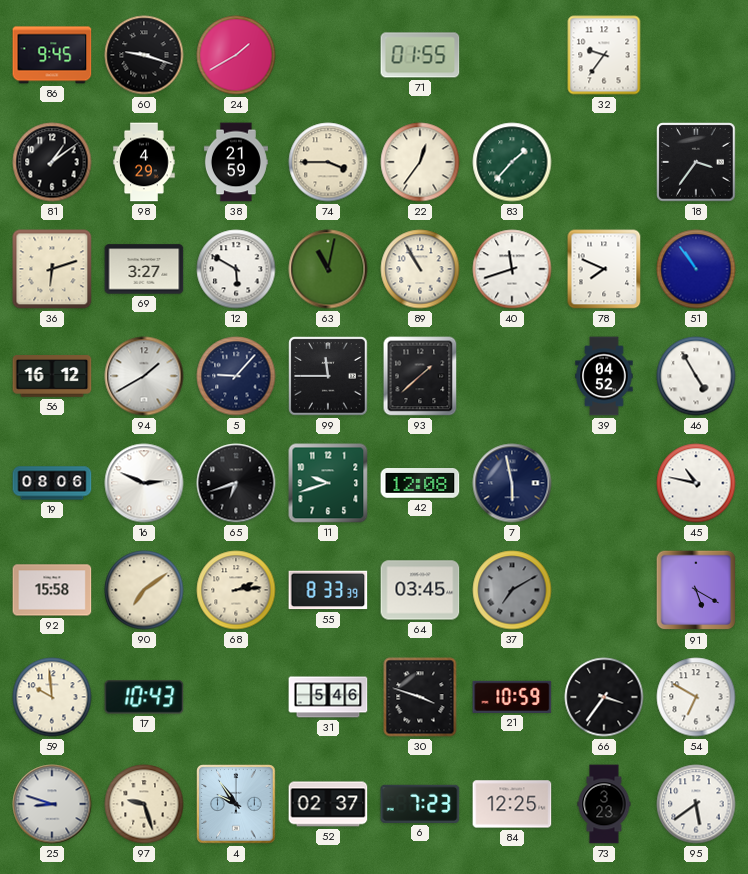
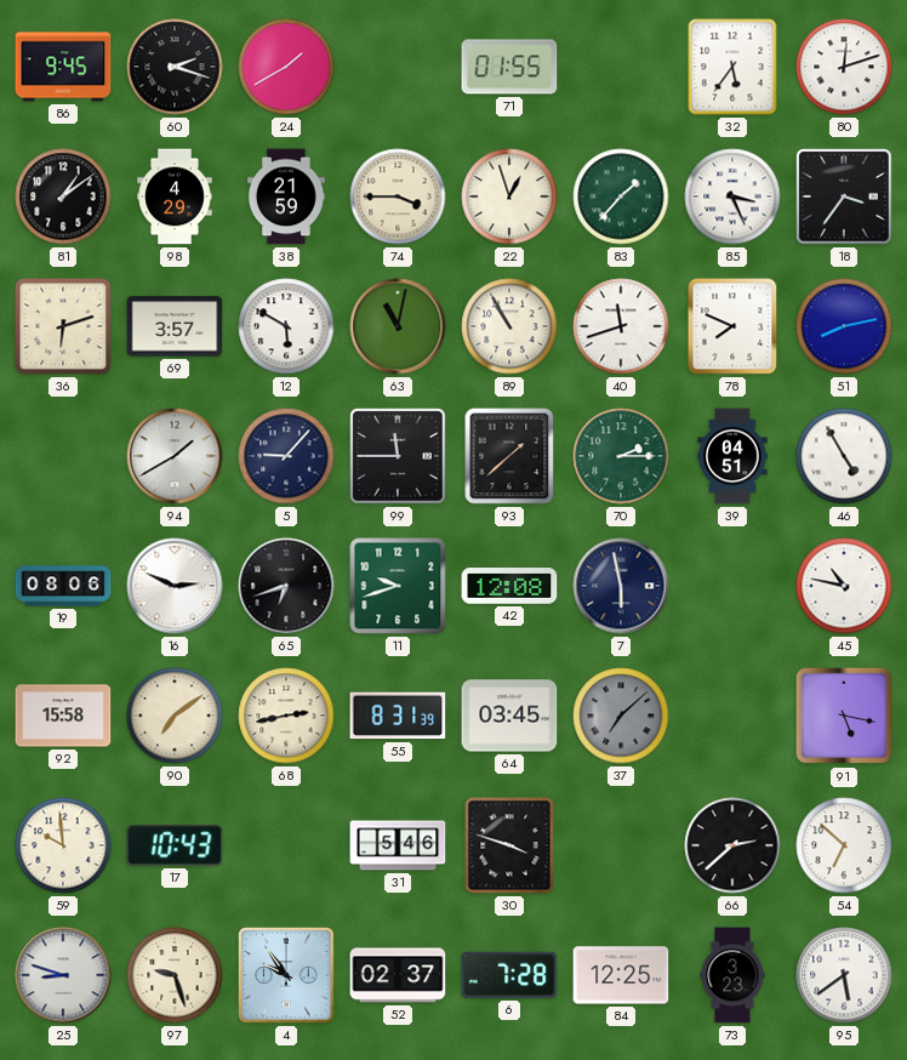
60: 9:18 -> 2:18
32: 9:36 -> 5:36
80: none -> 12:12
22: 12:36 -> 12:57
85: none -> 3:26
69: 3:27 -> 3:57
51: 10:54 -> 8:13
56: 16:12 -> none
70: none -> 2:15
39: 04:52 -> 04:51
68: 2:14 -> 2:43
55: 8:33 -> 8:31
37: 7:10 -> 7:08
91: 5:20 -> 5:17
21: 10:59 -> none
66: 3:36 -> 2:38
54: 6:50 -> 6:52
6: 7:23 -> 7:28
